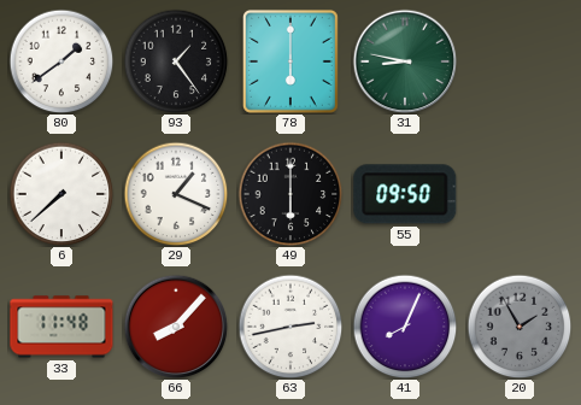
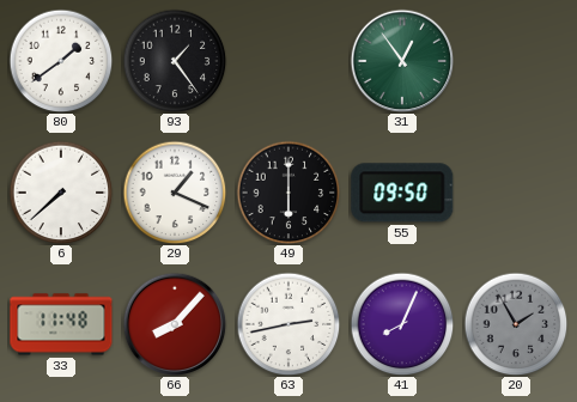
78: 6:00 -> none
31: 8:47 -> 12:54
